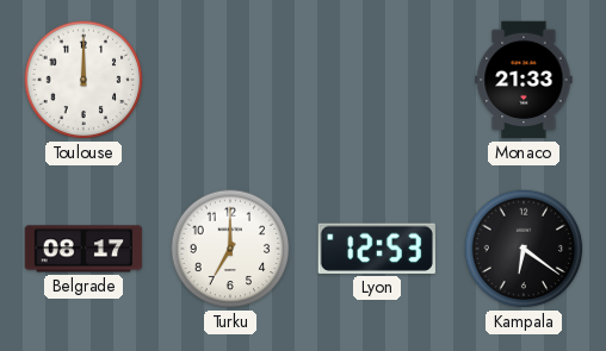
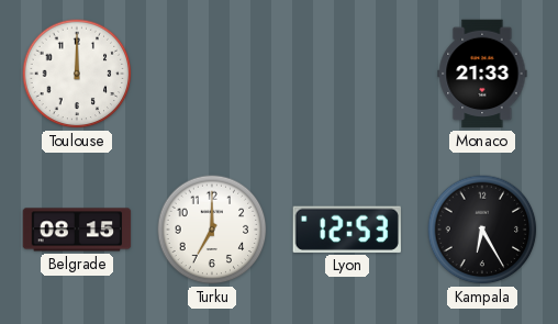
Belgrade: 08:17 -> 08:15
Kampala: 6:21 -> 6:25
